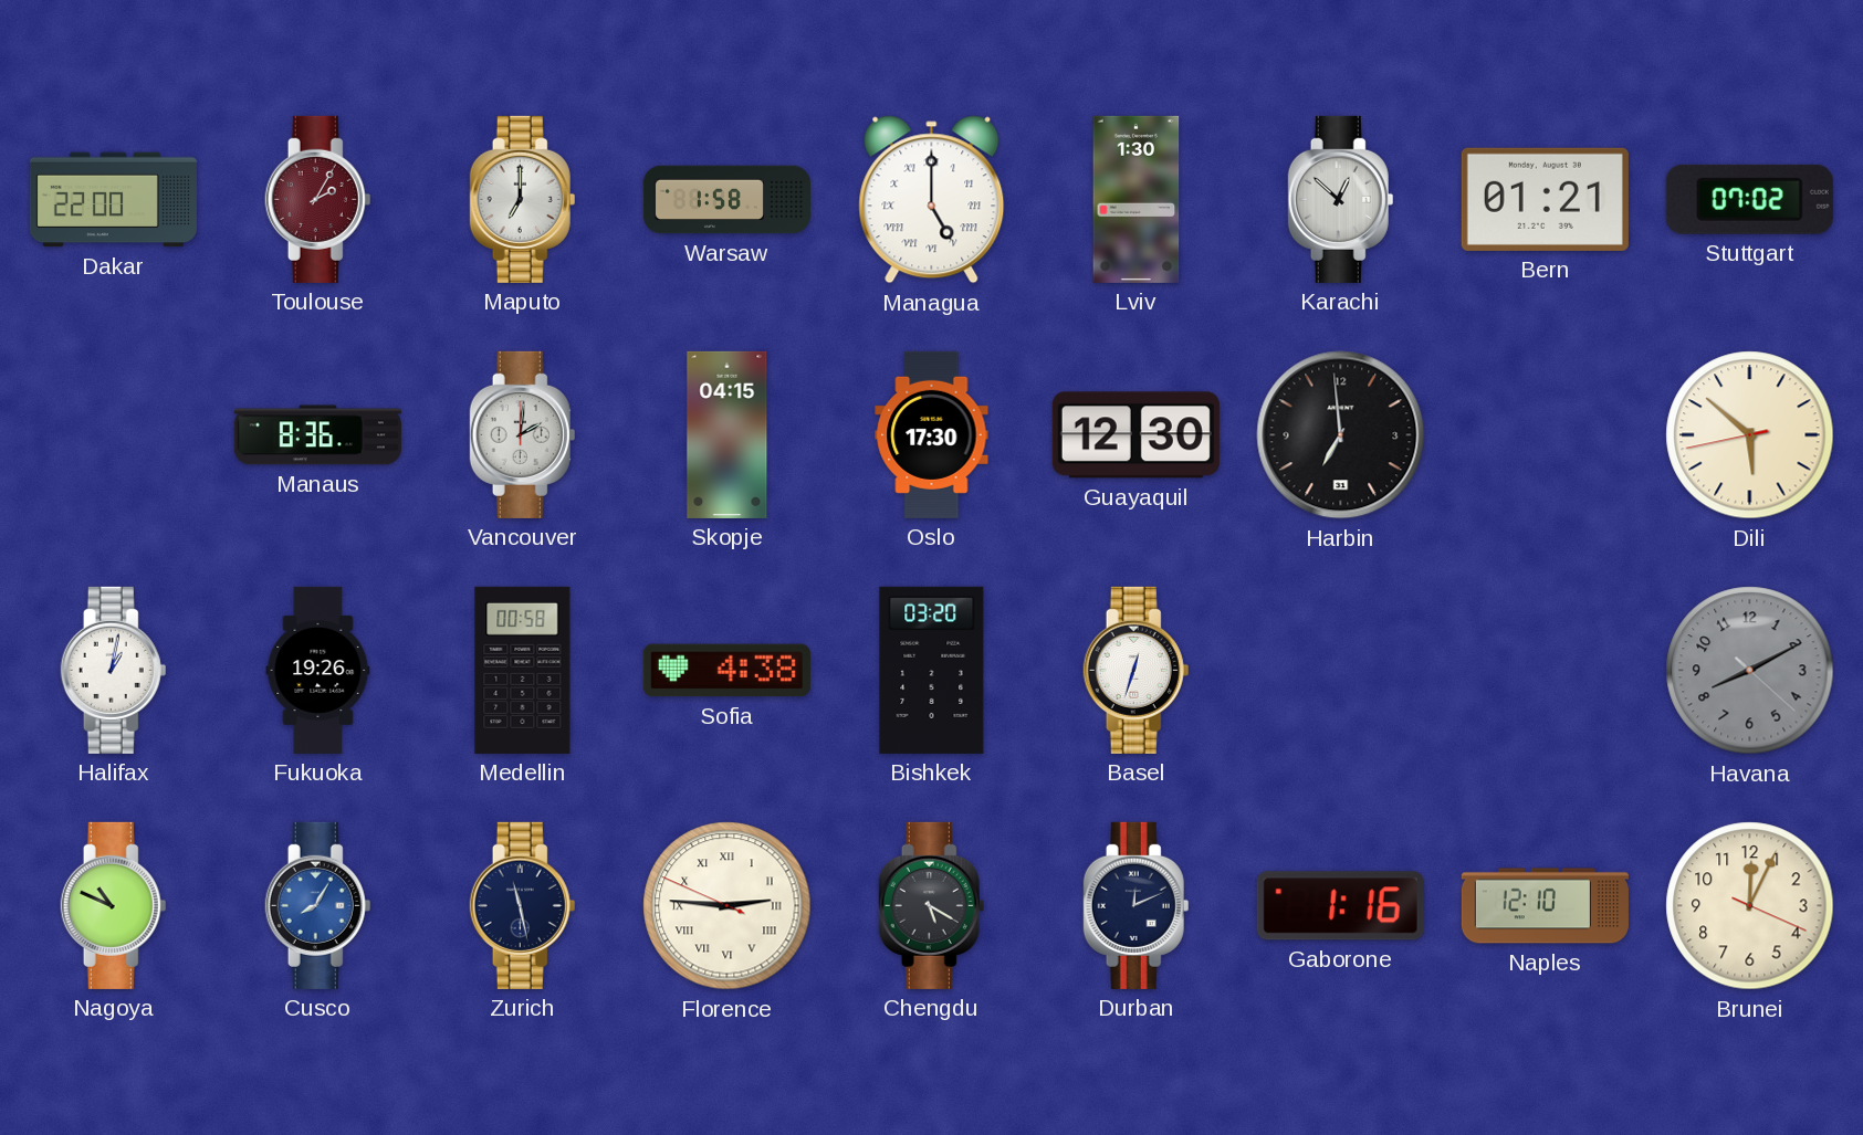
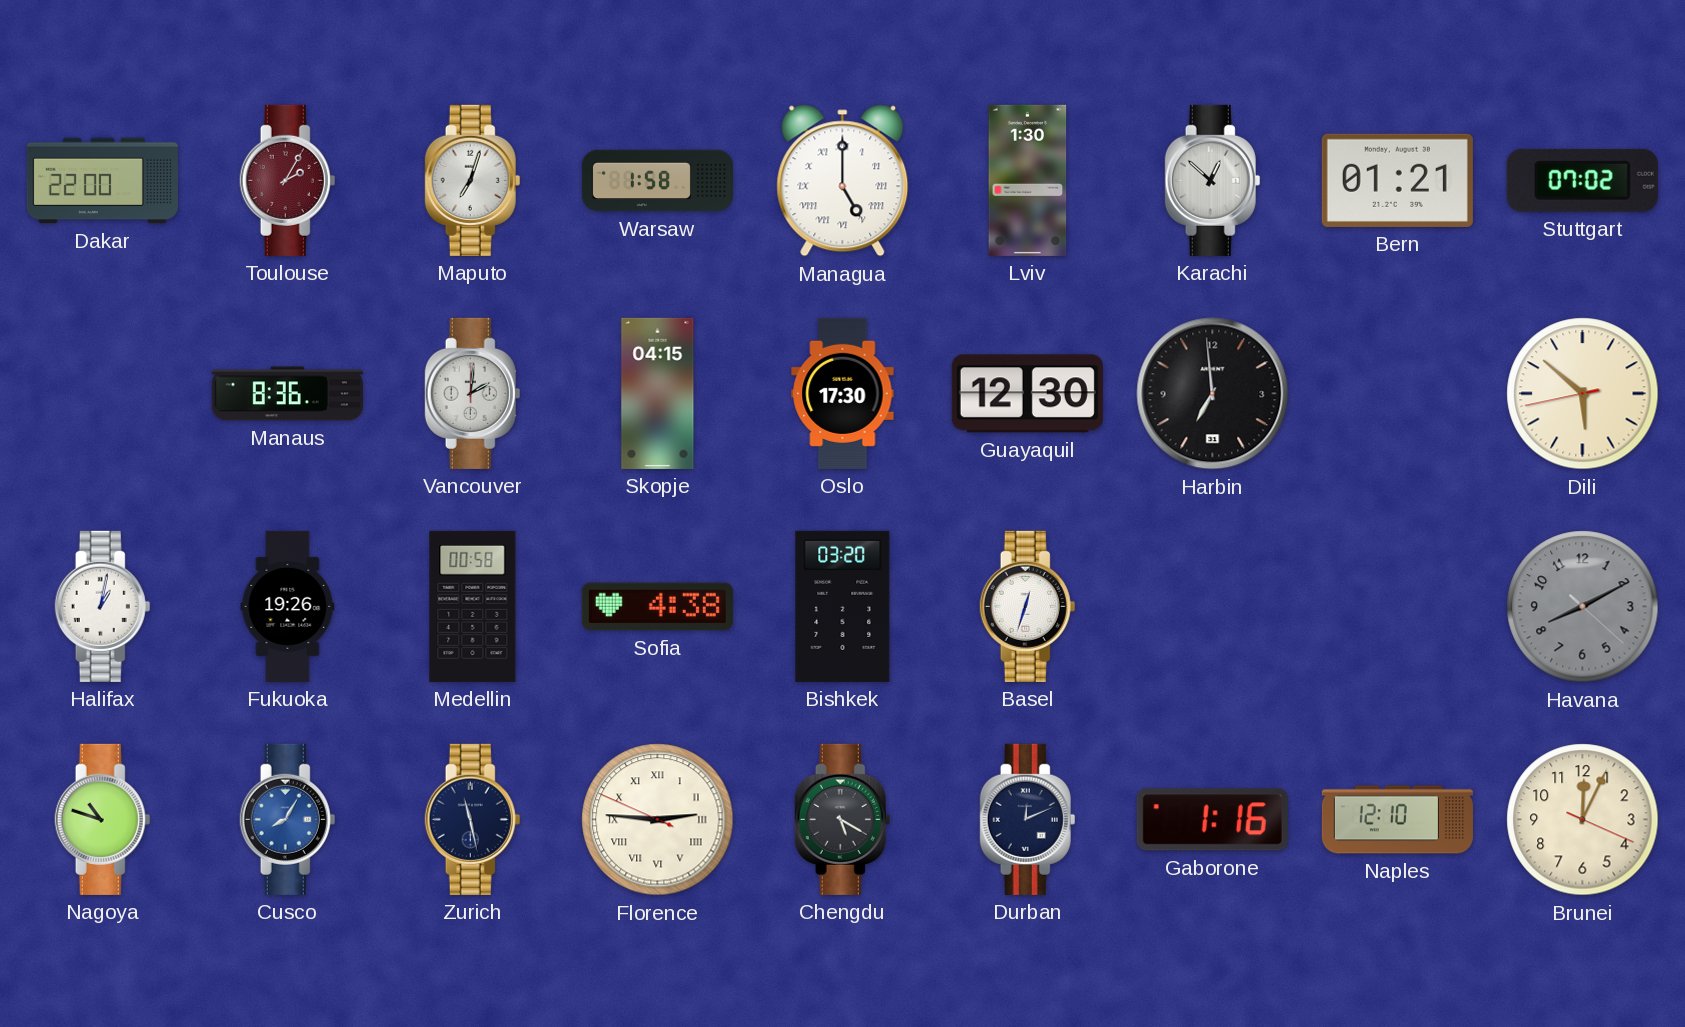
Maputo: 7:00 -> 7:03
Nagoya: 10:49 -> 10:48
